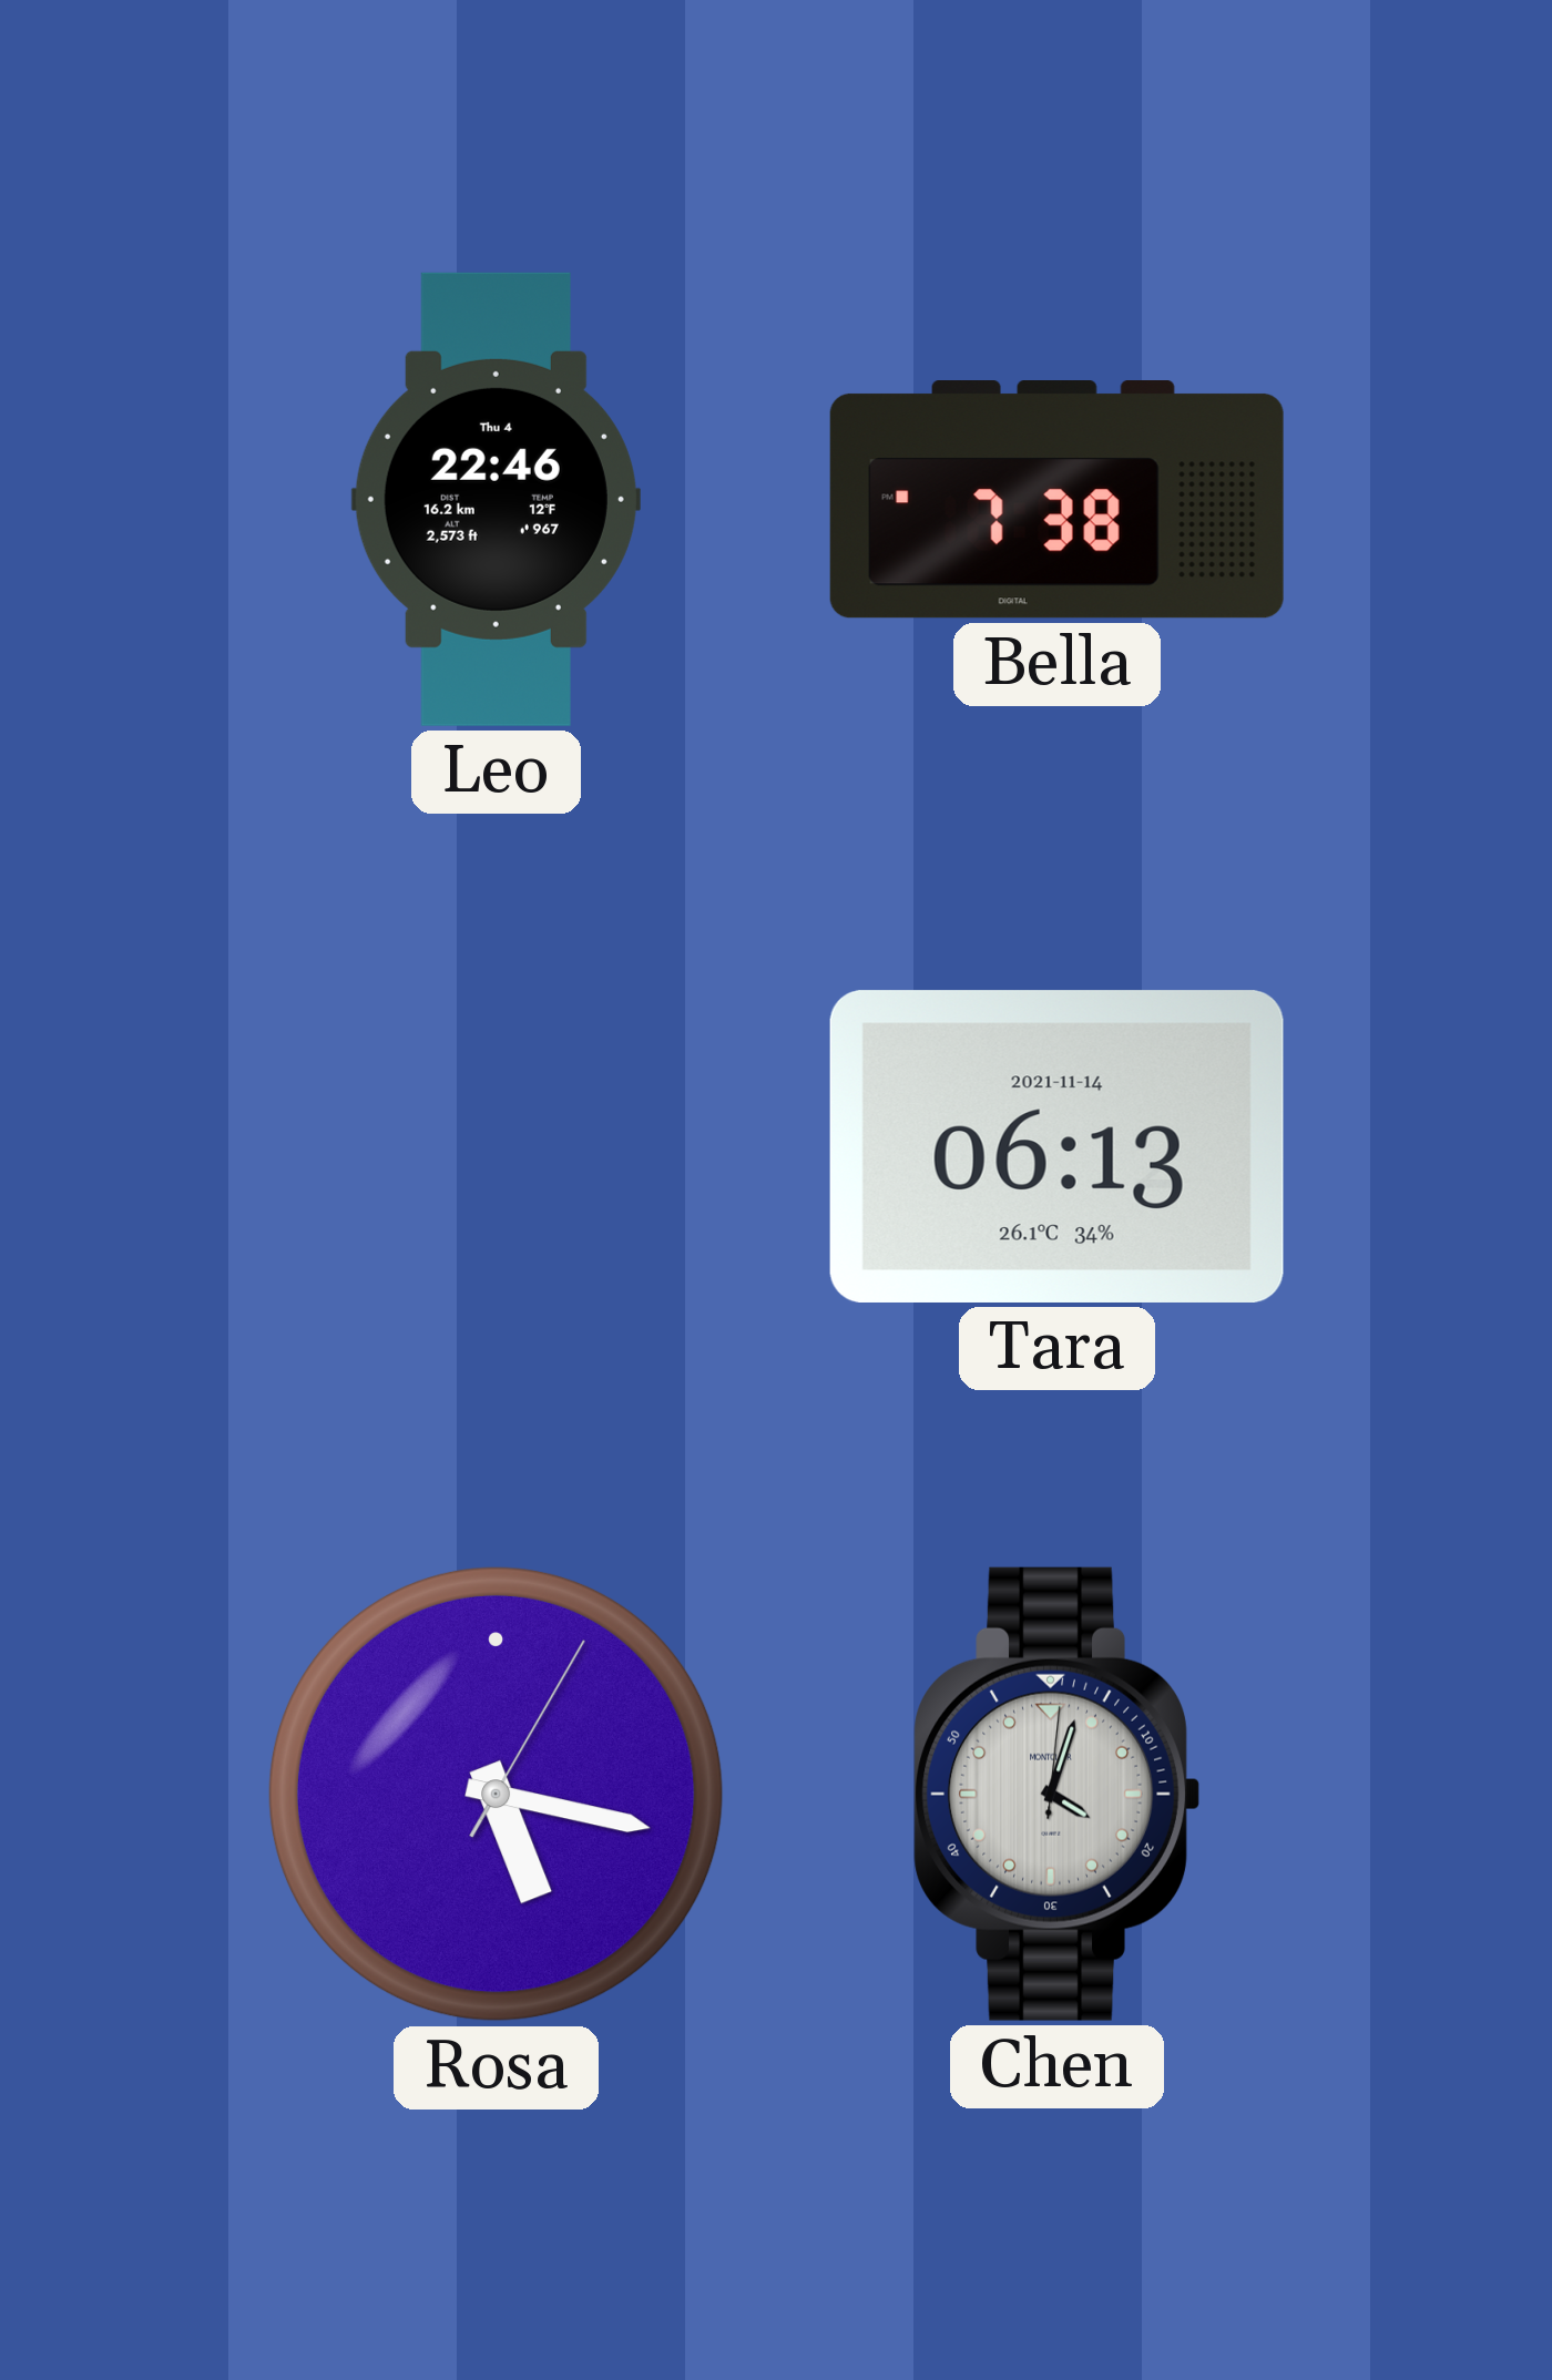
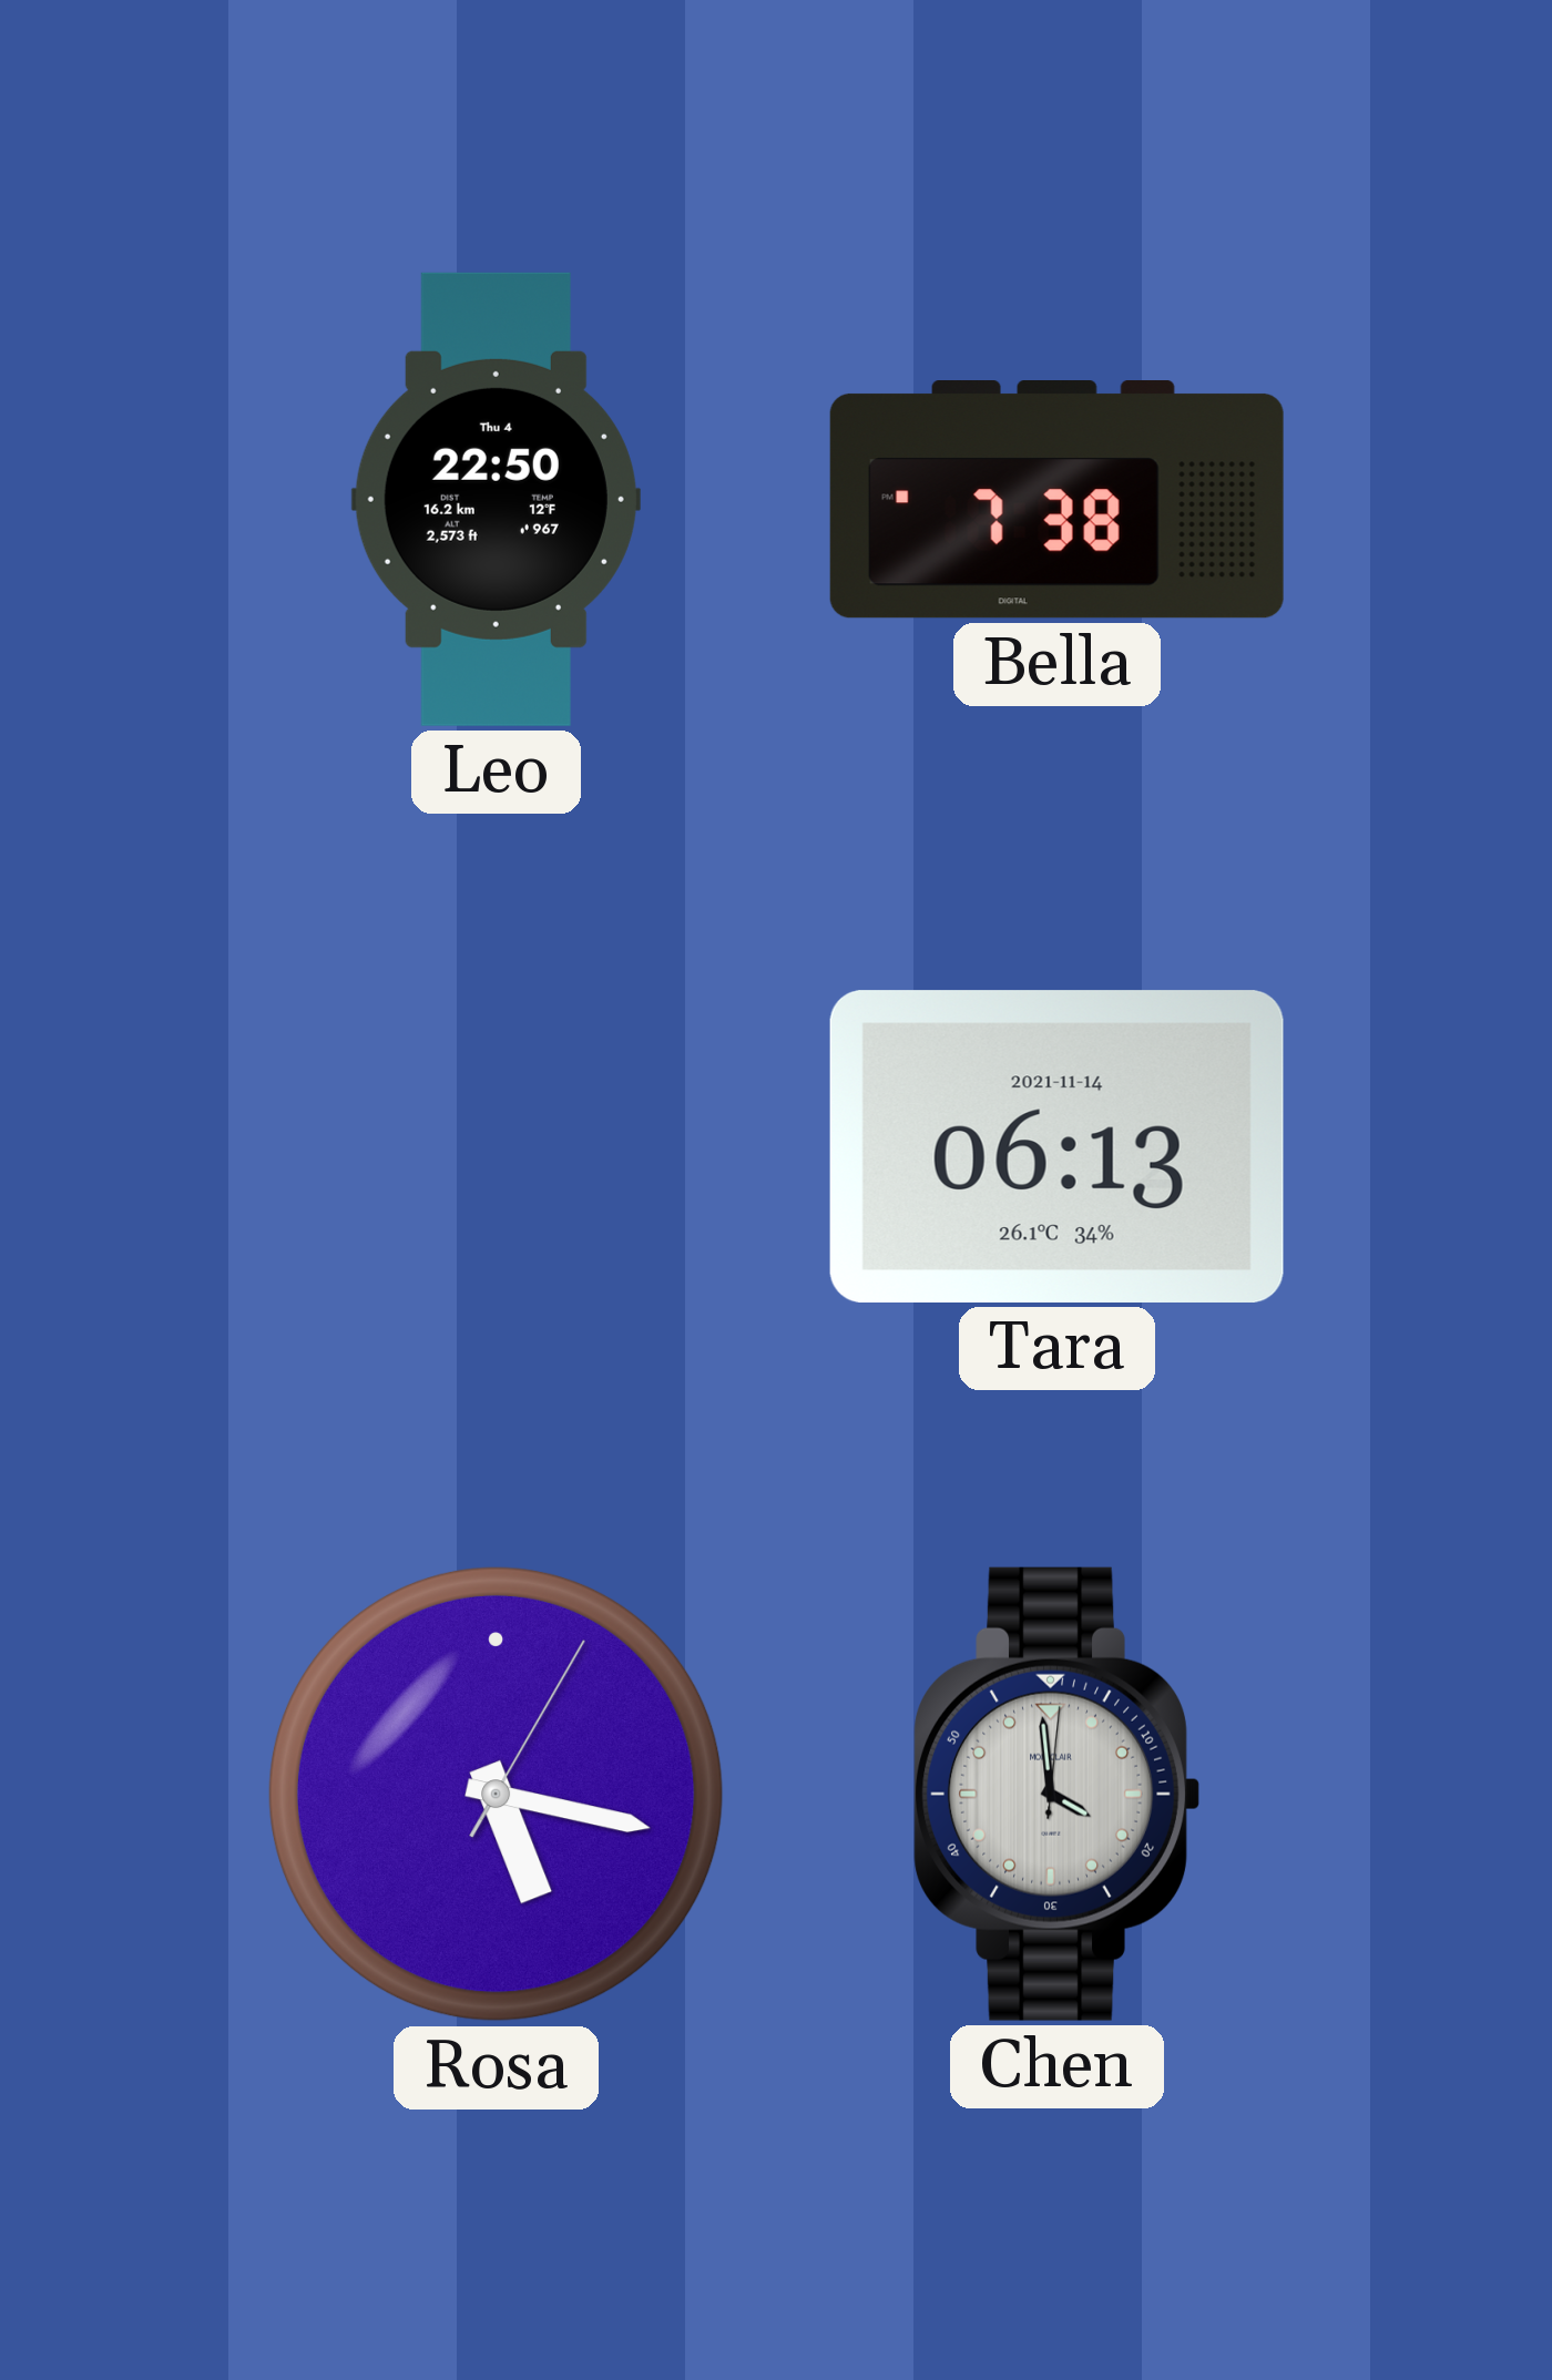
Leo: 22:46 -> 22:50
Chen: 4:03 -> 3:59
